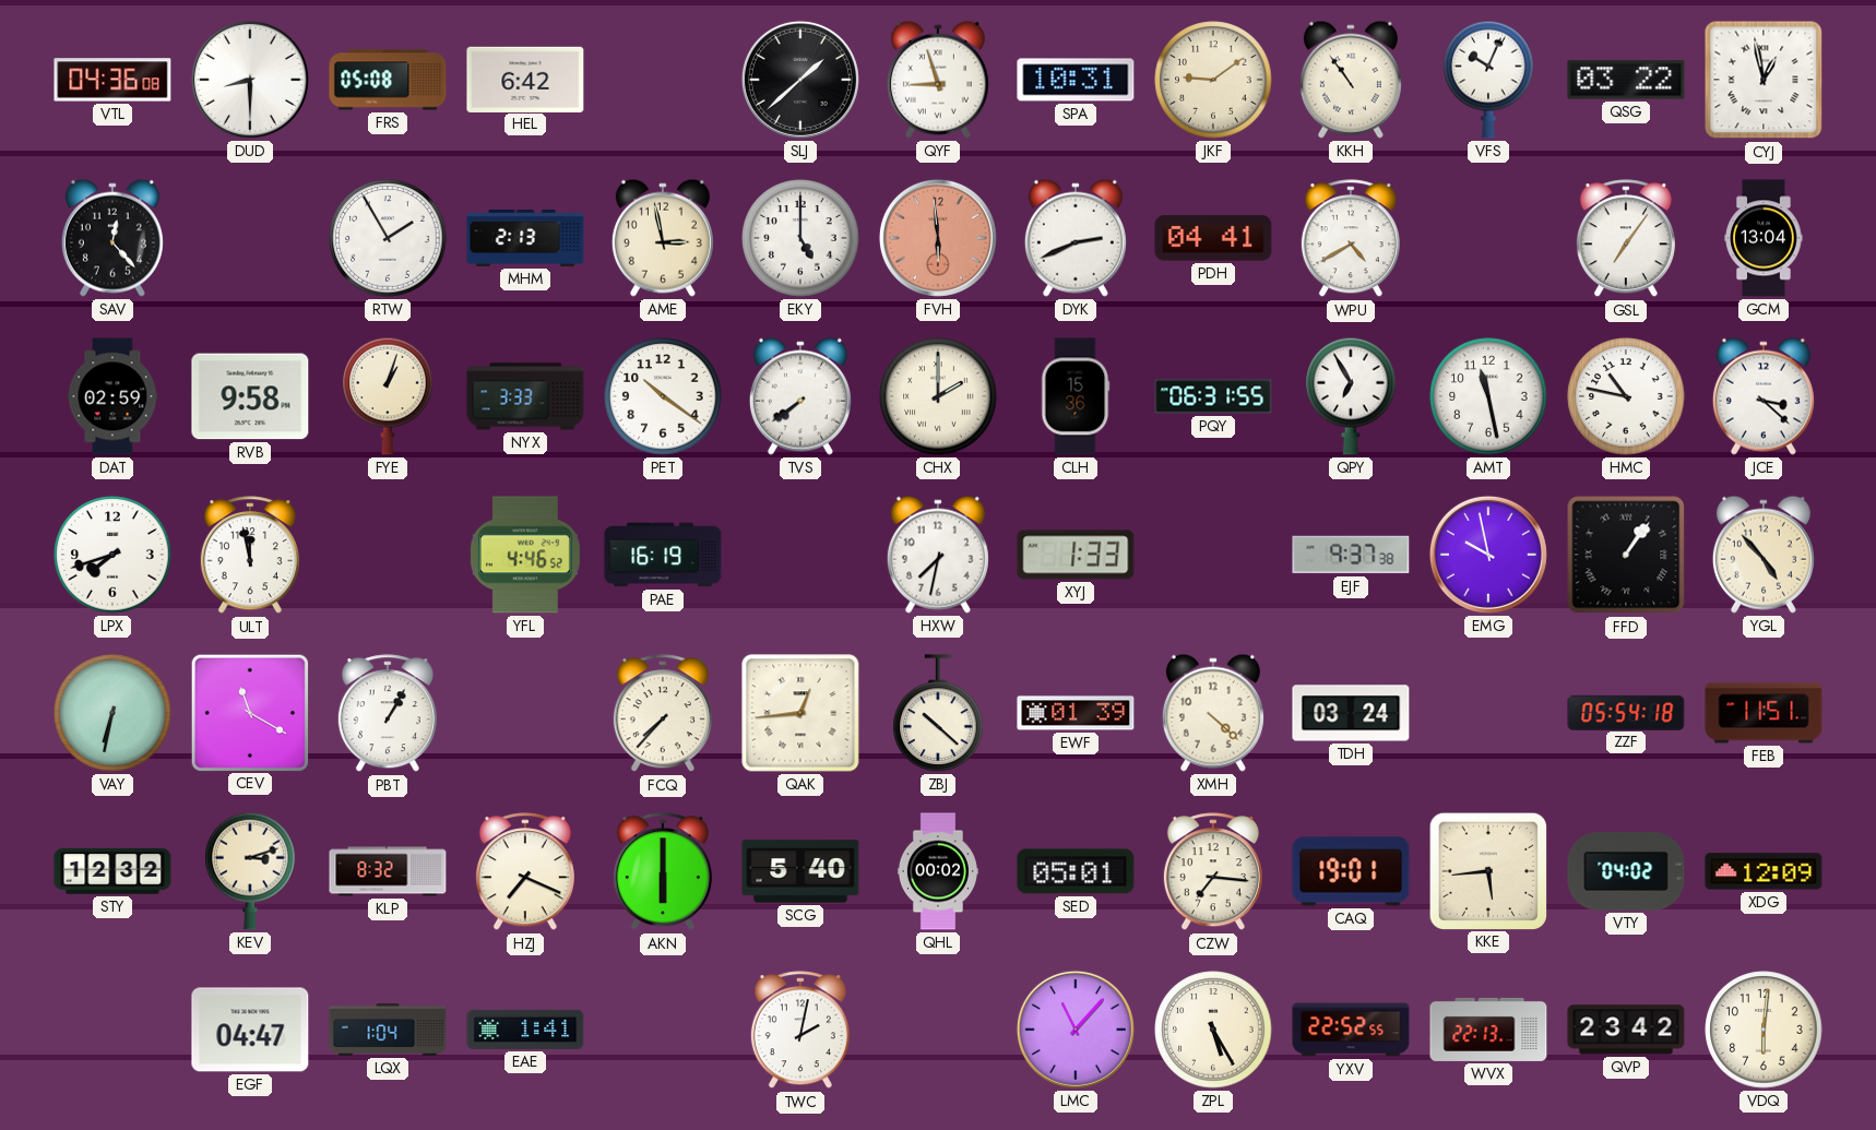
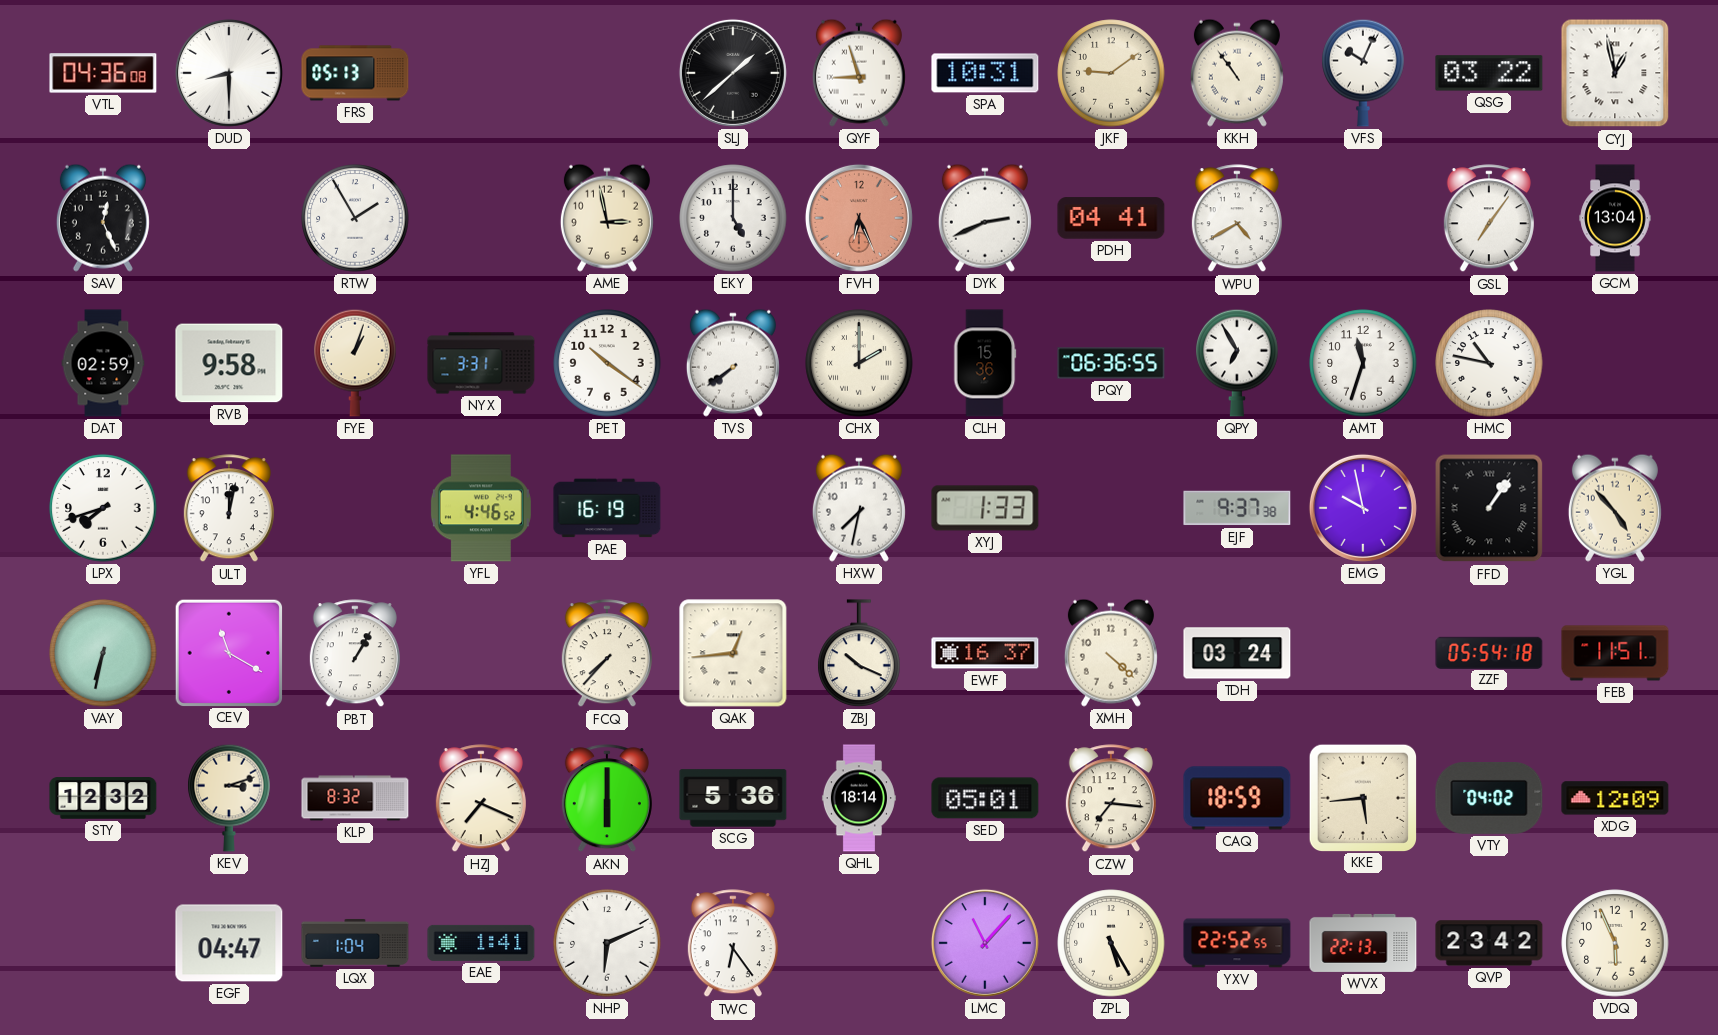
FRS: 05:08 -> 05:13
HEL: 6:42 -> none
SAV: 12:23 -> 12:26
MHM: 2:13 -> none
FVH: 5:59 -> 6:26
NYX: 3:33 -> 3:31
PQY: 06:31 -> 06:36
AMT: 11:28 -> 11:33
JCE: 3:22 -> none
ULT: 11:58 -> 12:02
ZBJ: 10:22 -> 10:19
EWF: 01:39 -> 16:37
SCG: 5:40 -> 5:36
QHL: 00:02 -> 18:14
CAQ: 19:01 -> 18:59
NHP: none -> 6:11
TWC: 2:02 -> 6:24
VDQ: 6:01 -> 5:56
